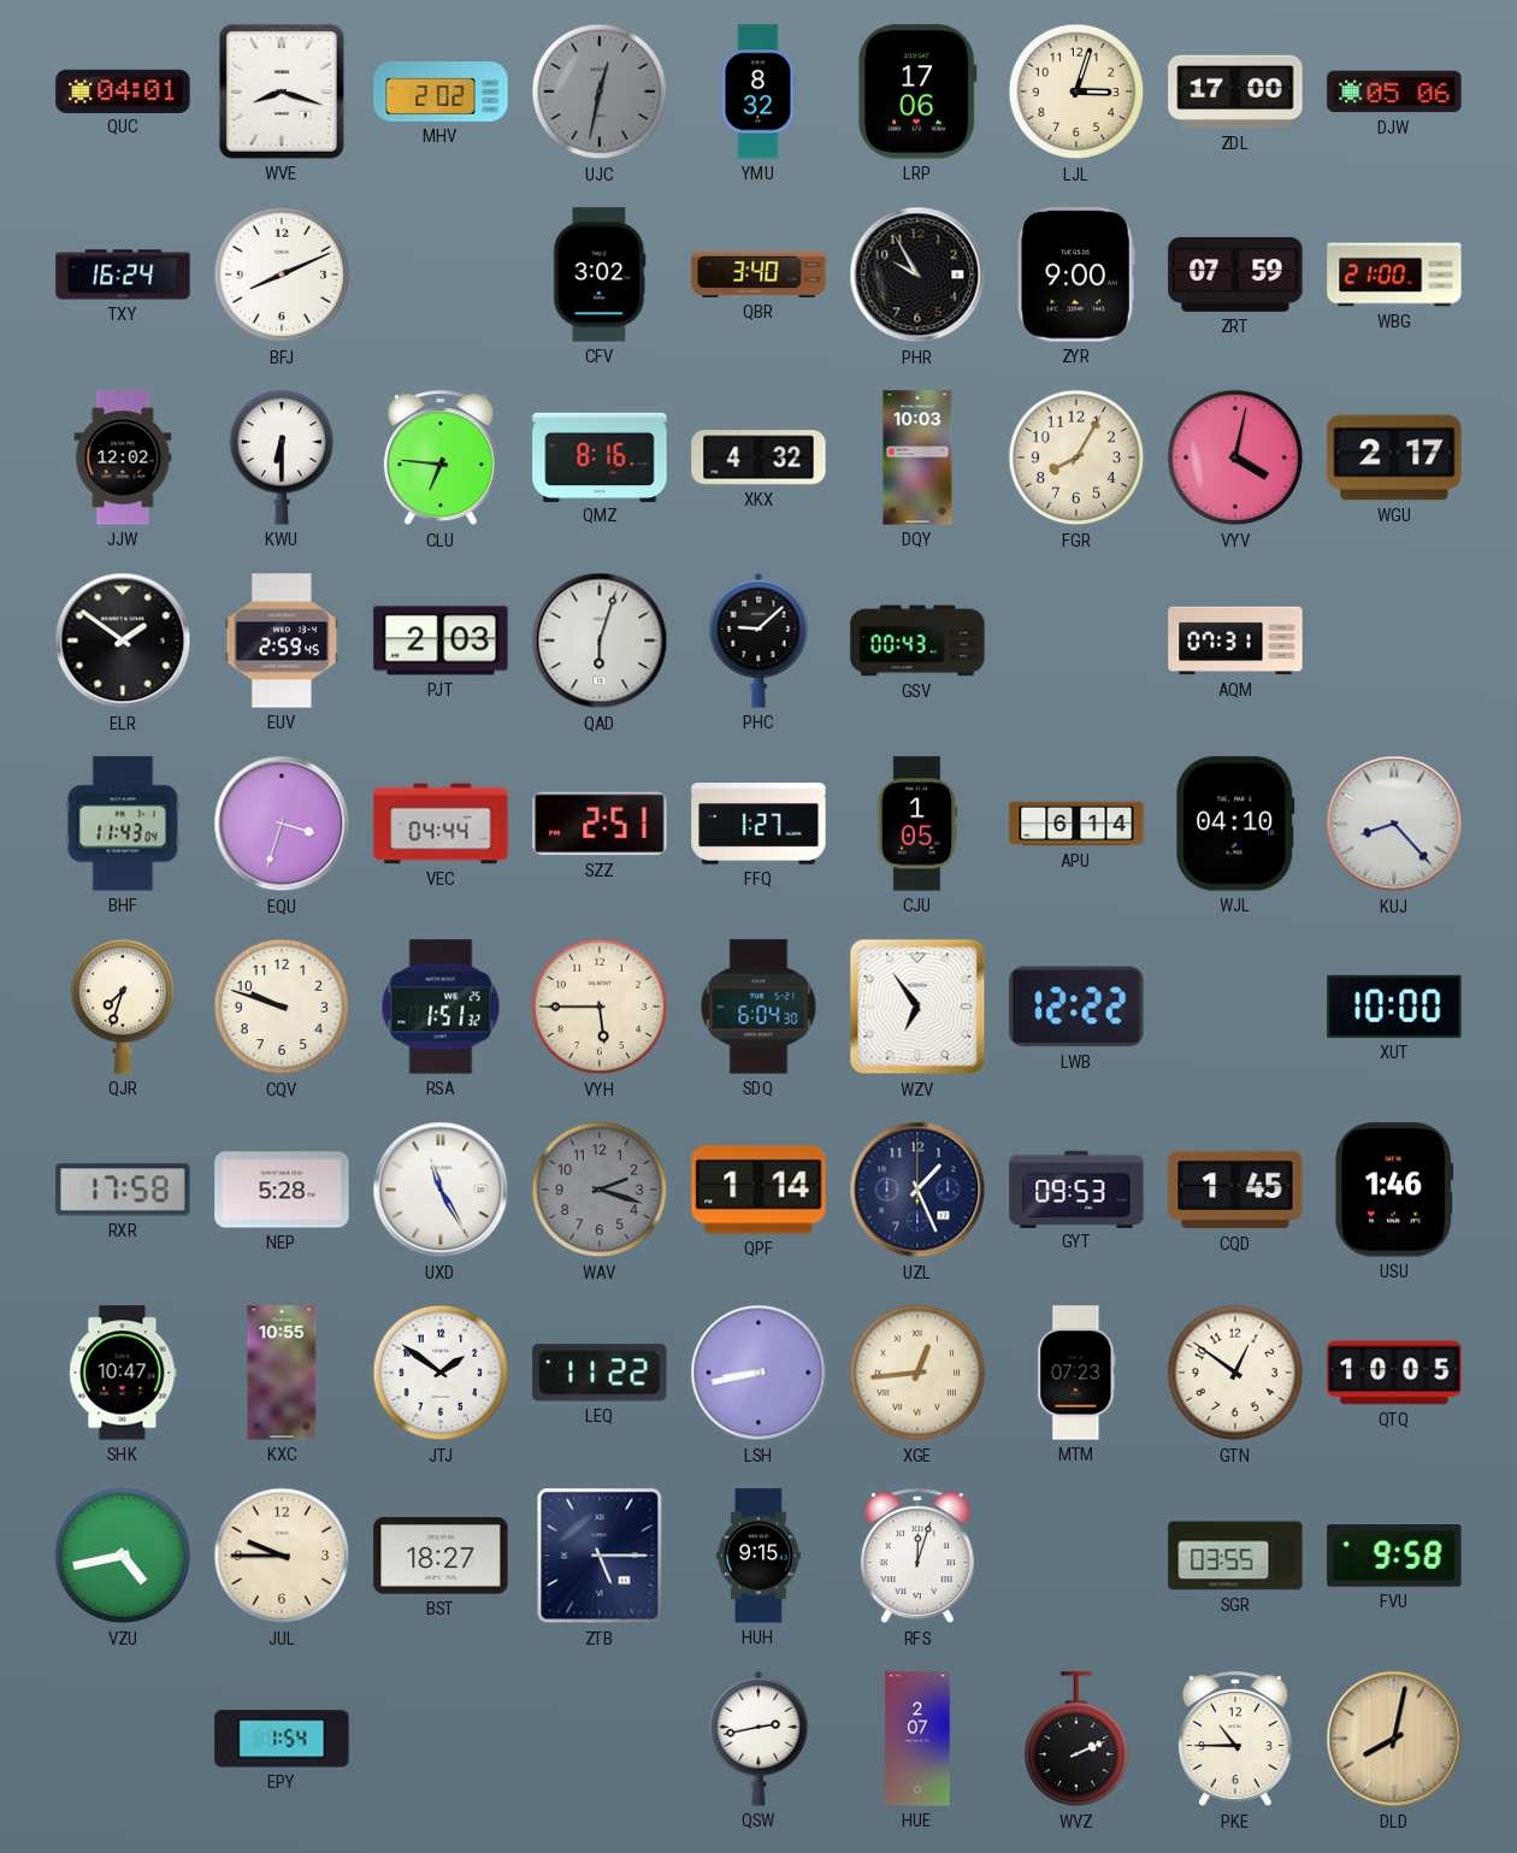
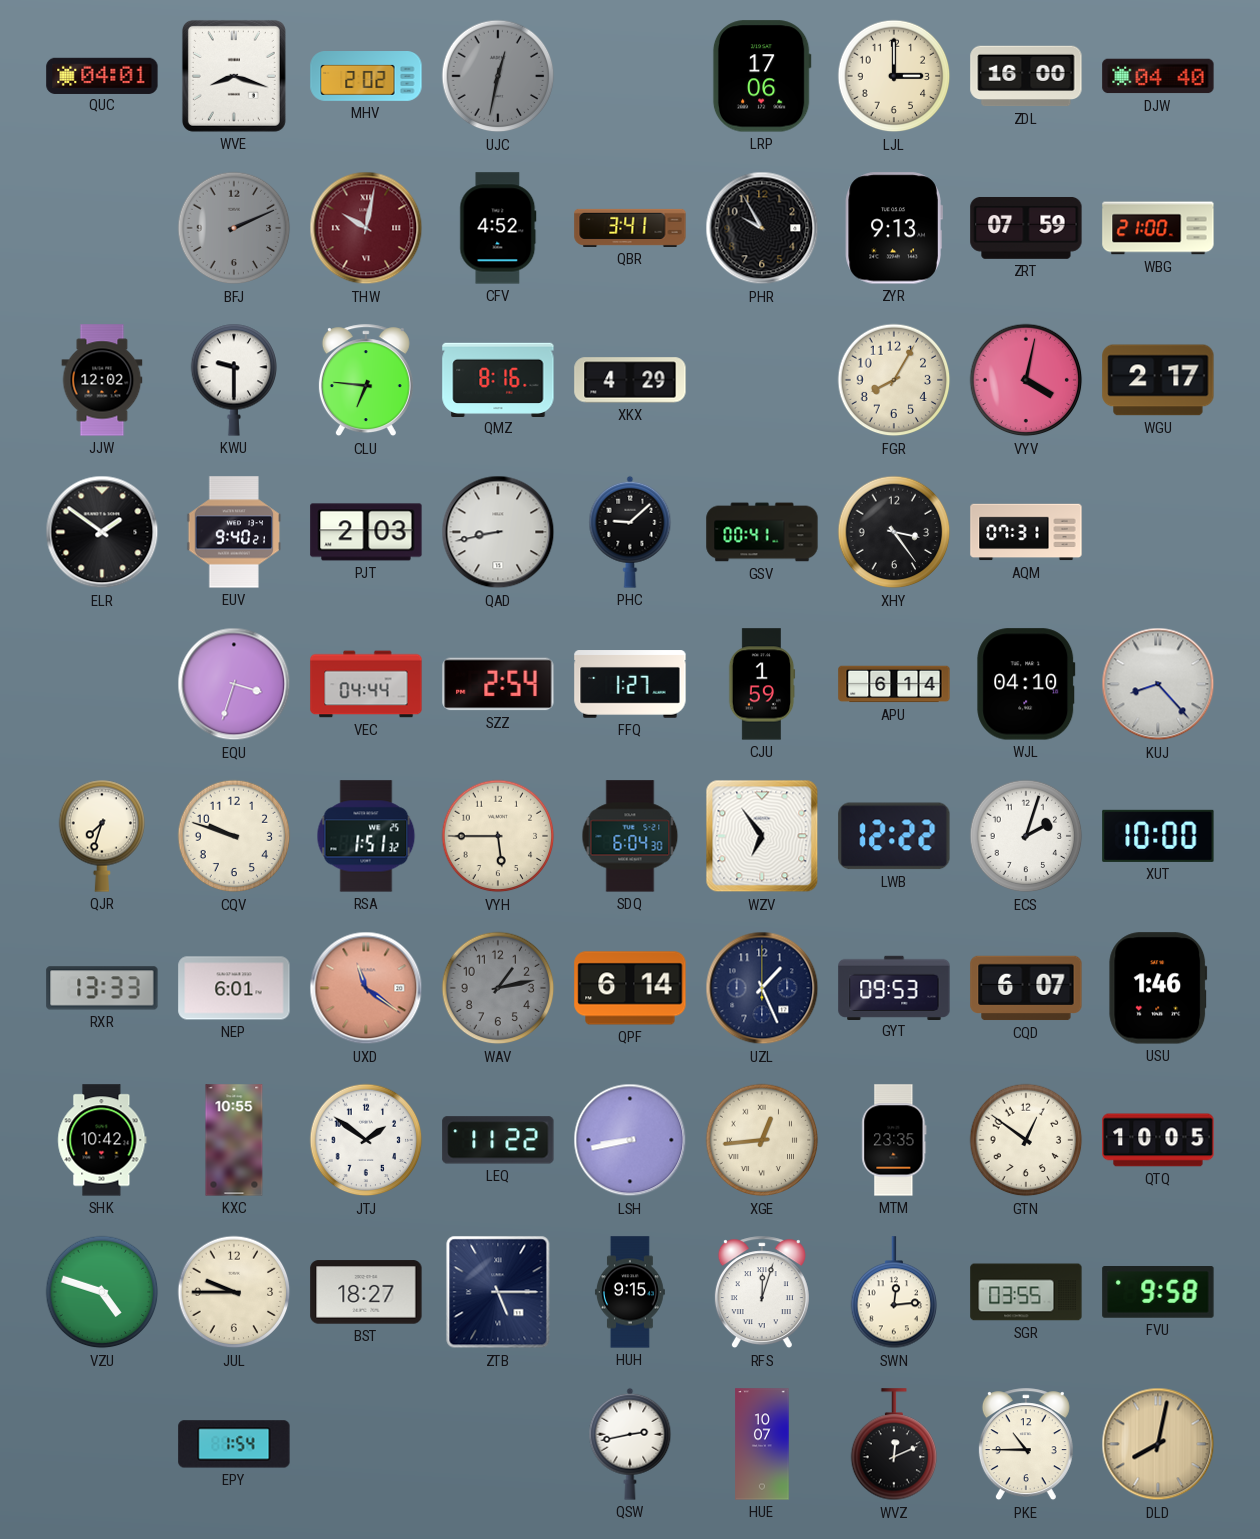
YMU: 8:32 -> none
LJL: 3:03 -> 3:00
ZDL: 17:00 -> 16:00
DJW: 05:06 -> 04:40
TXY: 16:24 -> none
BFJ: 8:11 -> 2:11
BFJ dial: white -> grey
THW: none -> 10:02
CFV: 3:02 -> 4:52
QBR: 3:40 -> 3:41
ZYR: 9:00 -> 9:13
KWU: 6:30 -> 9:30
XKX: 4:32 -> 4:29
DQY: 10:03 -> none
EUV: 2:59 -> 9:40
QAD: 6:03 -> 8:43
GSV: 00:43 -> 00:41
XHY: none -> 3:24
BHF: 11:43 -> none
SZZ: 2:51 -> 2:54
CJU: 1:05 -> 1:59
ECS: none -> 2:03
RXR: 17:58 -> 13:33
NEP: 5:28 -> 6:01
UXD: 11:25 -> 11:21
UXD dial: white -> salmon
WAV: 2:18 -> 1:13
QPF: 1:14 -> 6:14
CQD: 1:45 -> 6:07
SHK: 10:47 -> 10:42
MTM: 07:23 -> 23:35
VZU: 4:43 -> 4:48
SWN: none -> 12:14
HUE: 2:07 -> 10:07
WVZ: 2:11 -> 12:11
